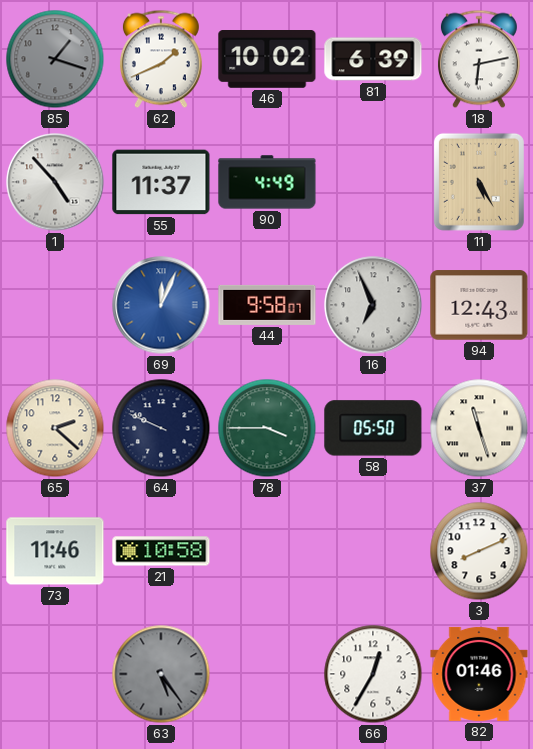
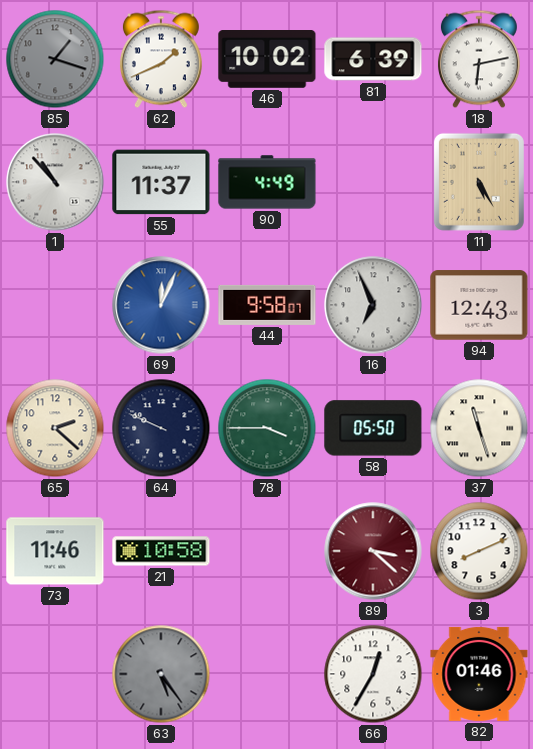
1: 4:53 -> 10:53
89: none -> 3:22
